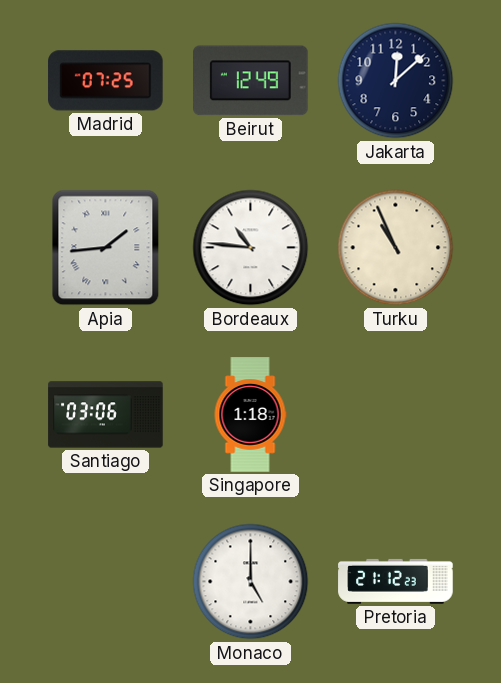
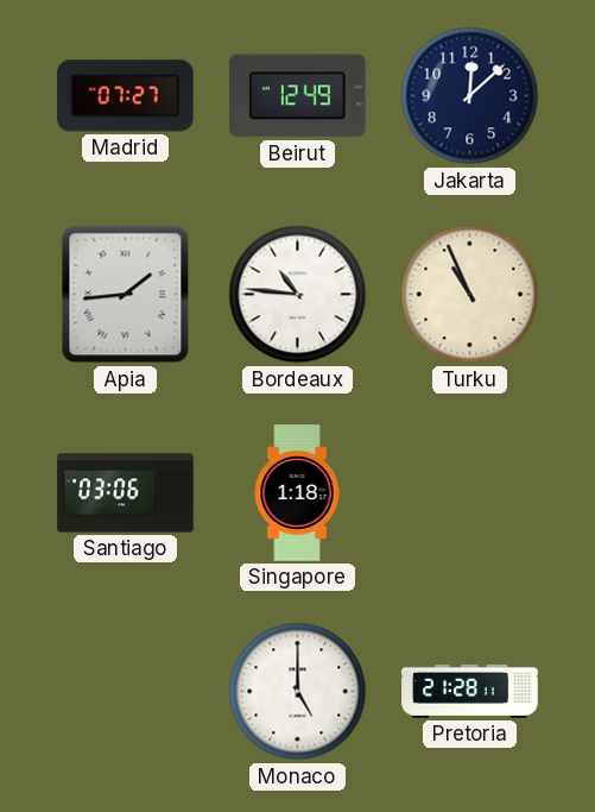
Madrid: 07:25 -> 07:27
Pretoria: 21:12 -> 21:28
